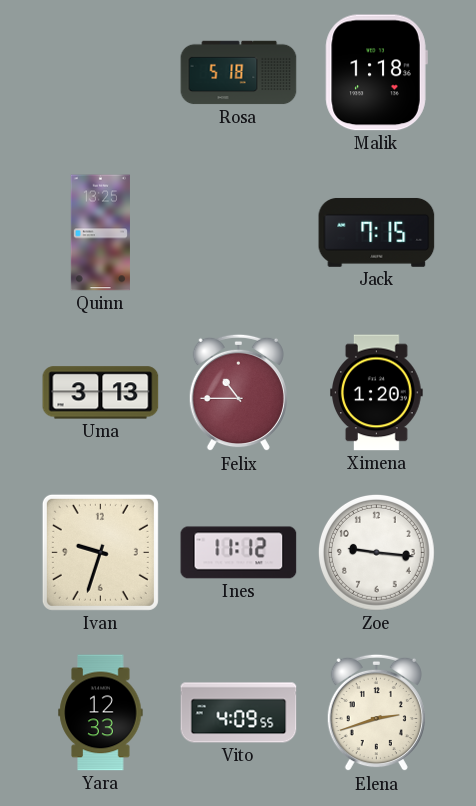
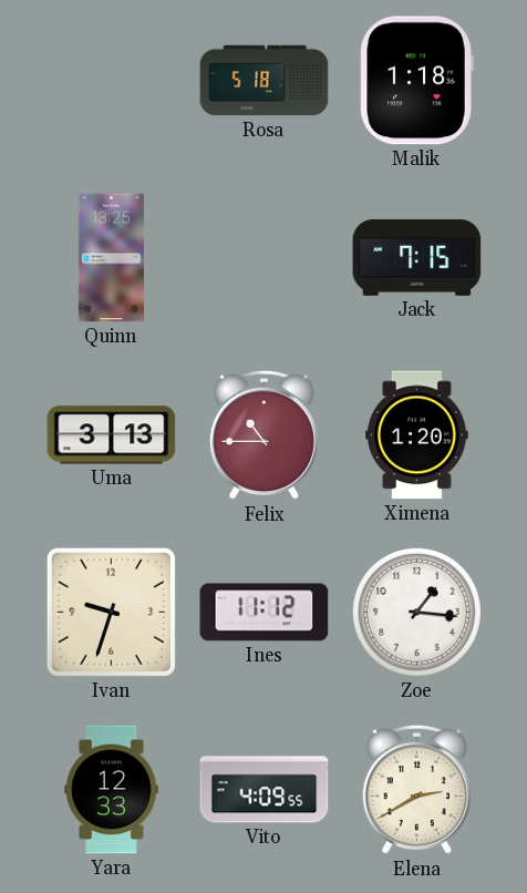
Zoe: 9:16 -> 1:16
Elena: 2:42 -> 2:40
